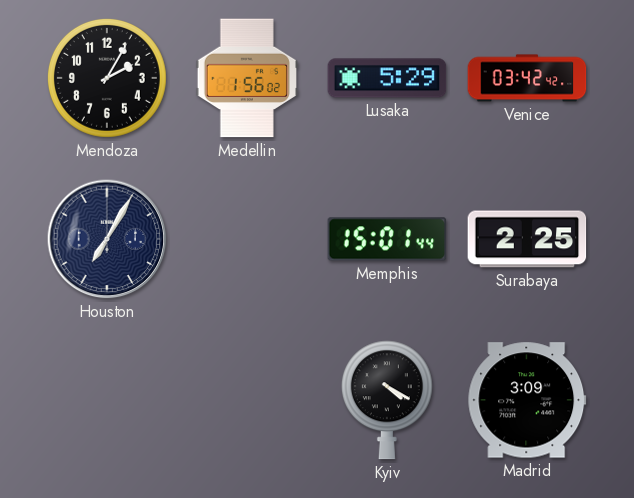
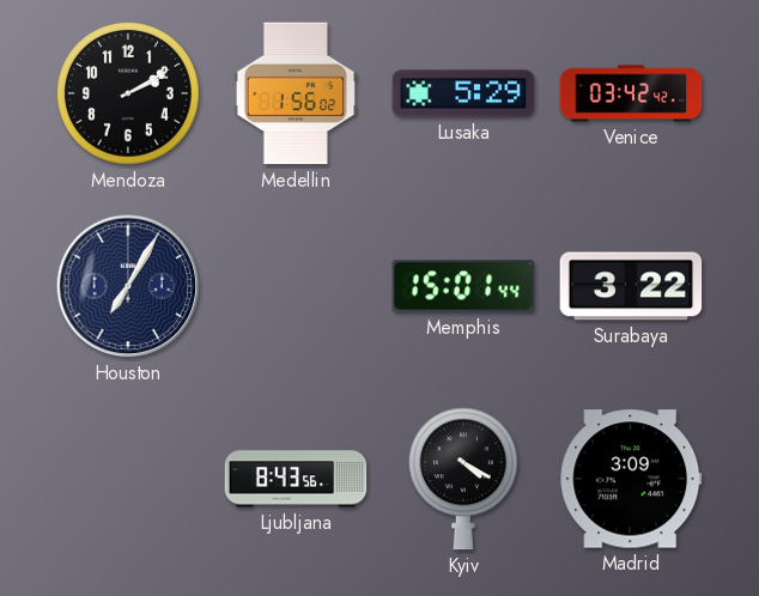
Mendoza: 2:05 -> 2:10
Surabaya: 2:25 -> 3:22
Ljubljana: none -> 8:43
